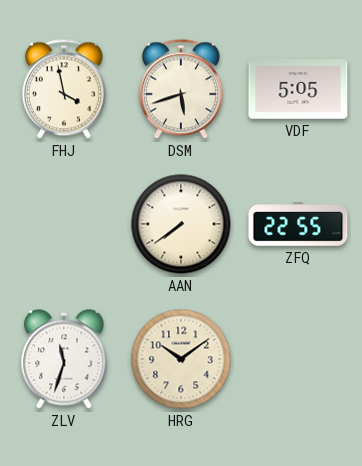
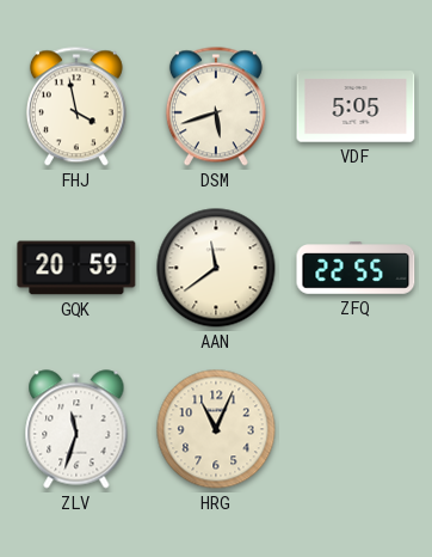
GQK: none -> 20:59
AAN: 7:39 -> 11:39
HRG: 10:09 -> 11:04
